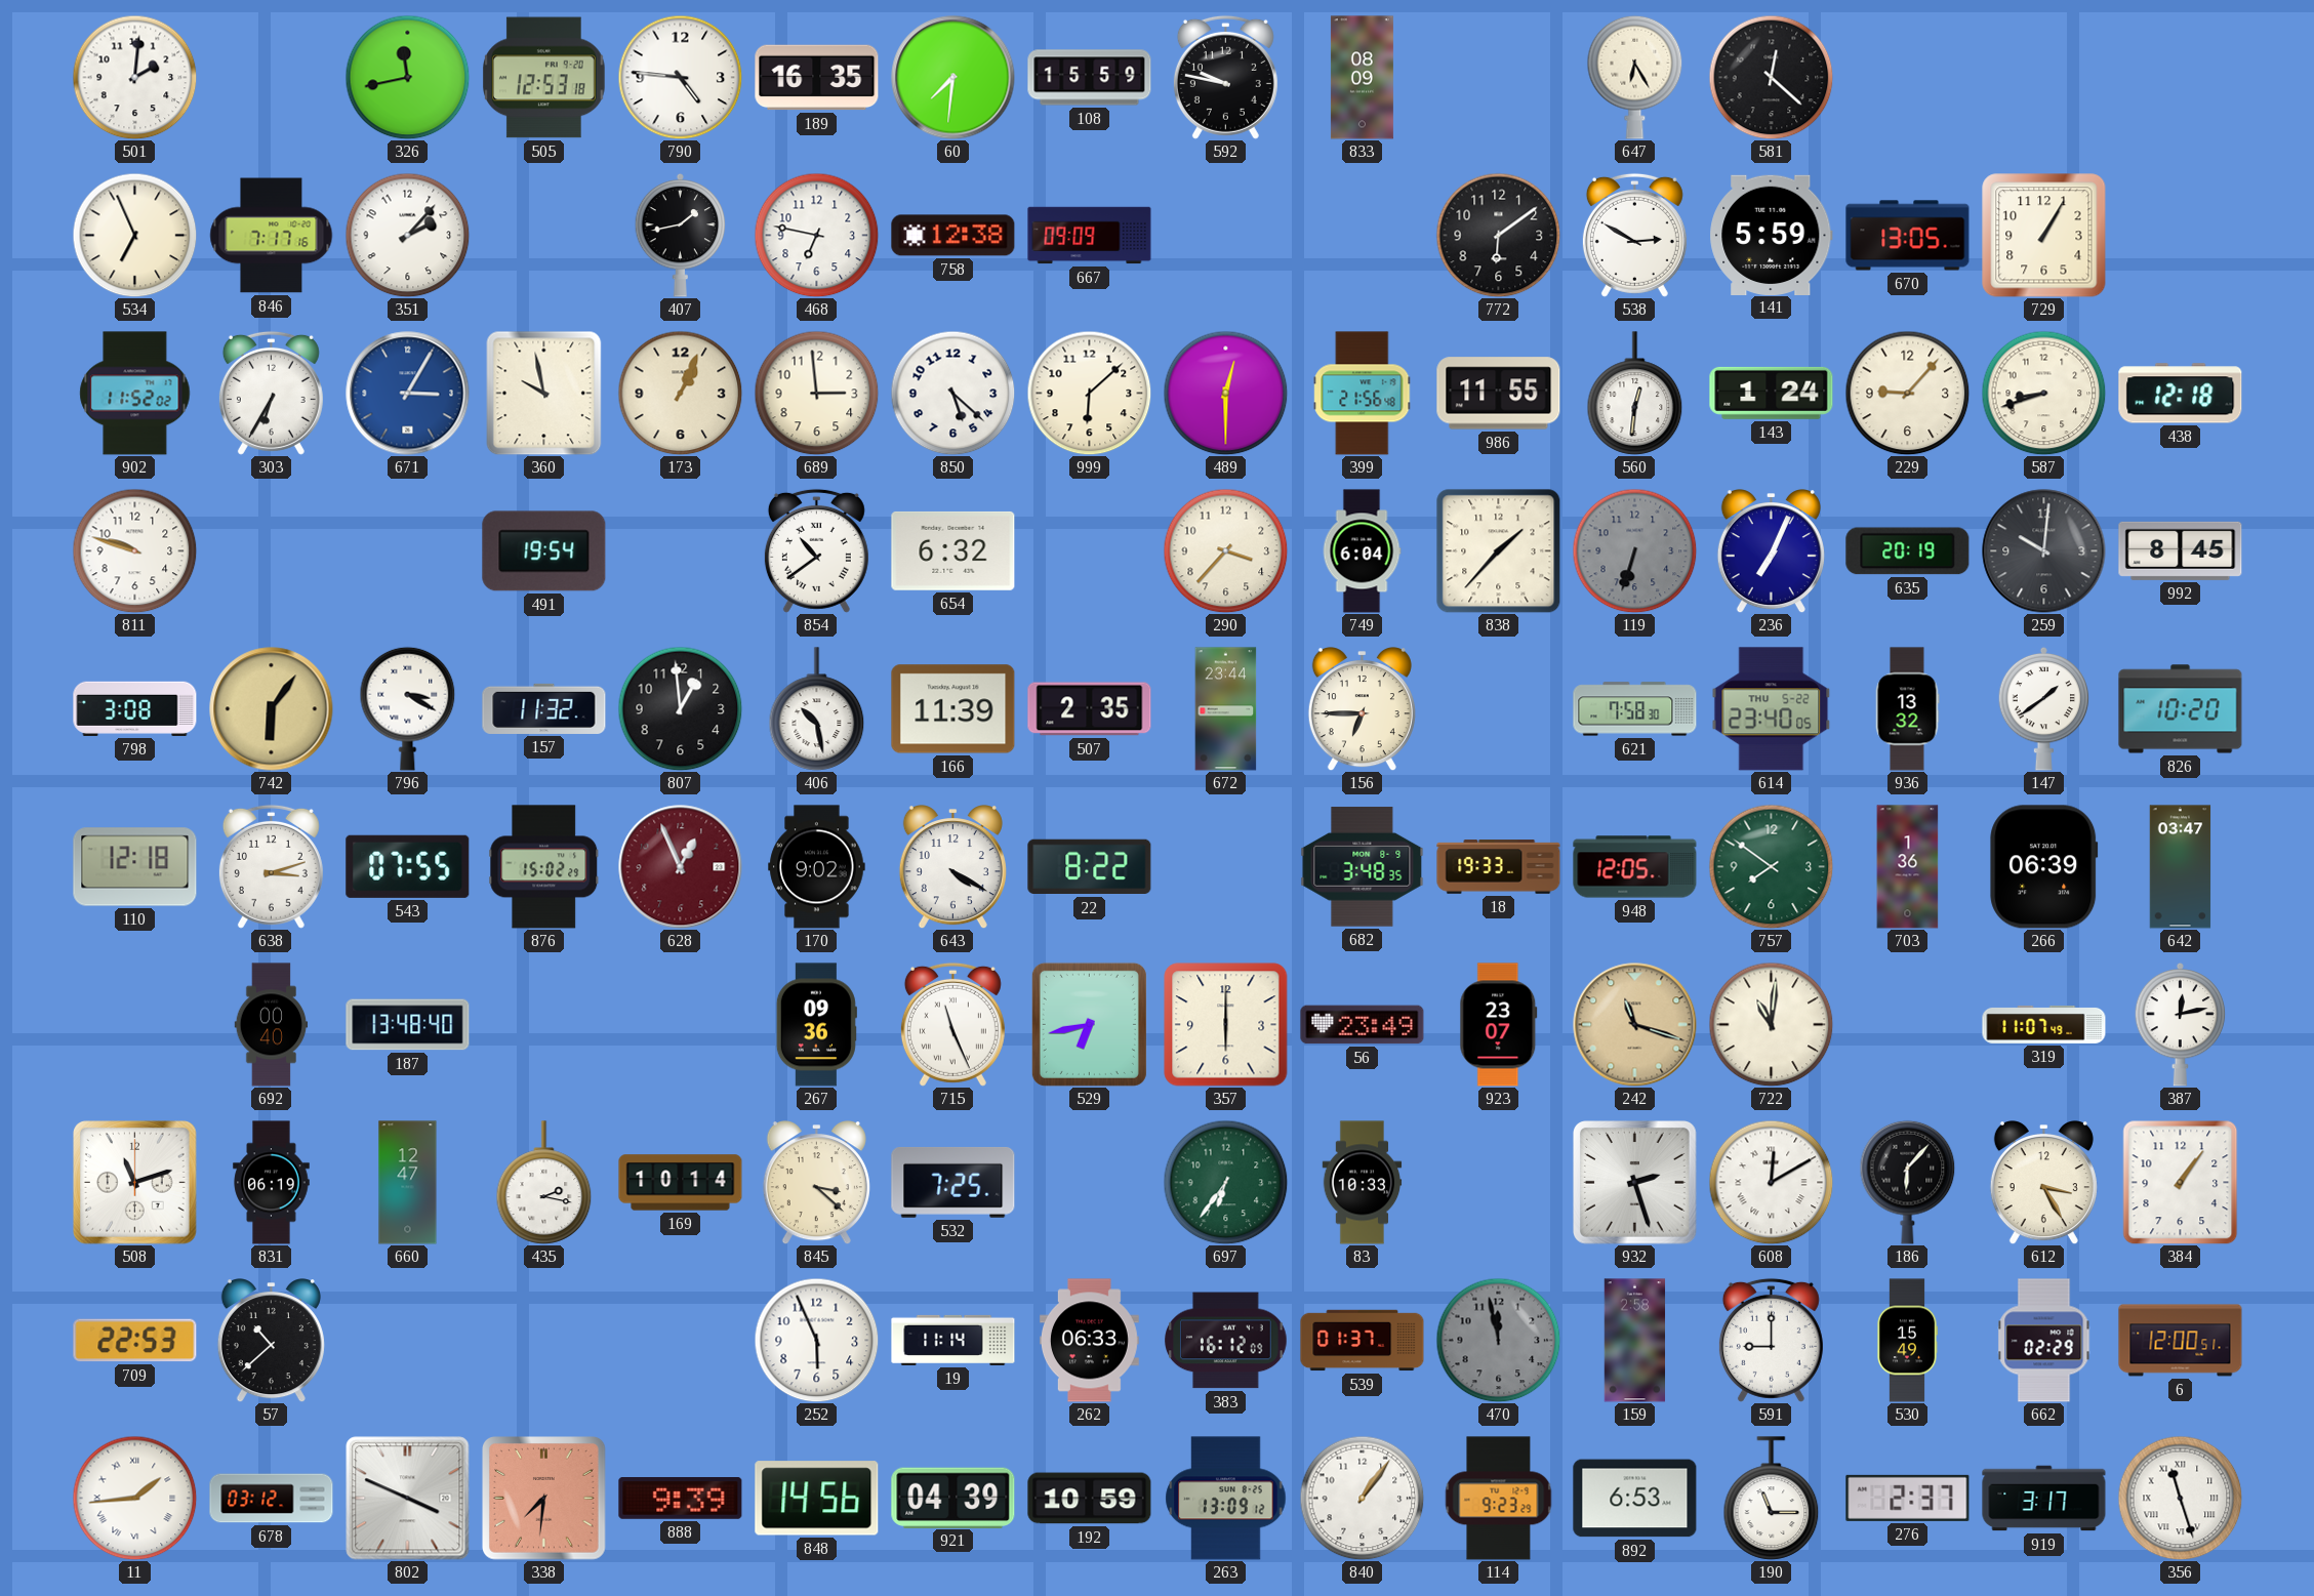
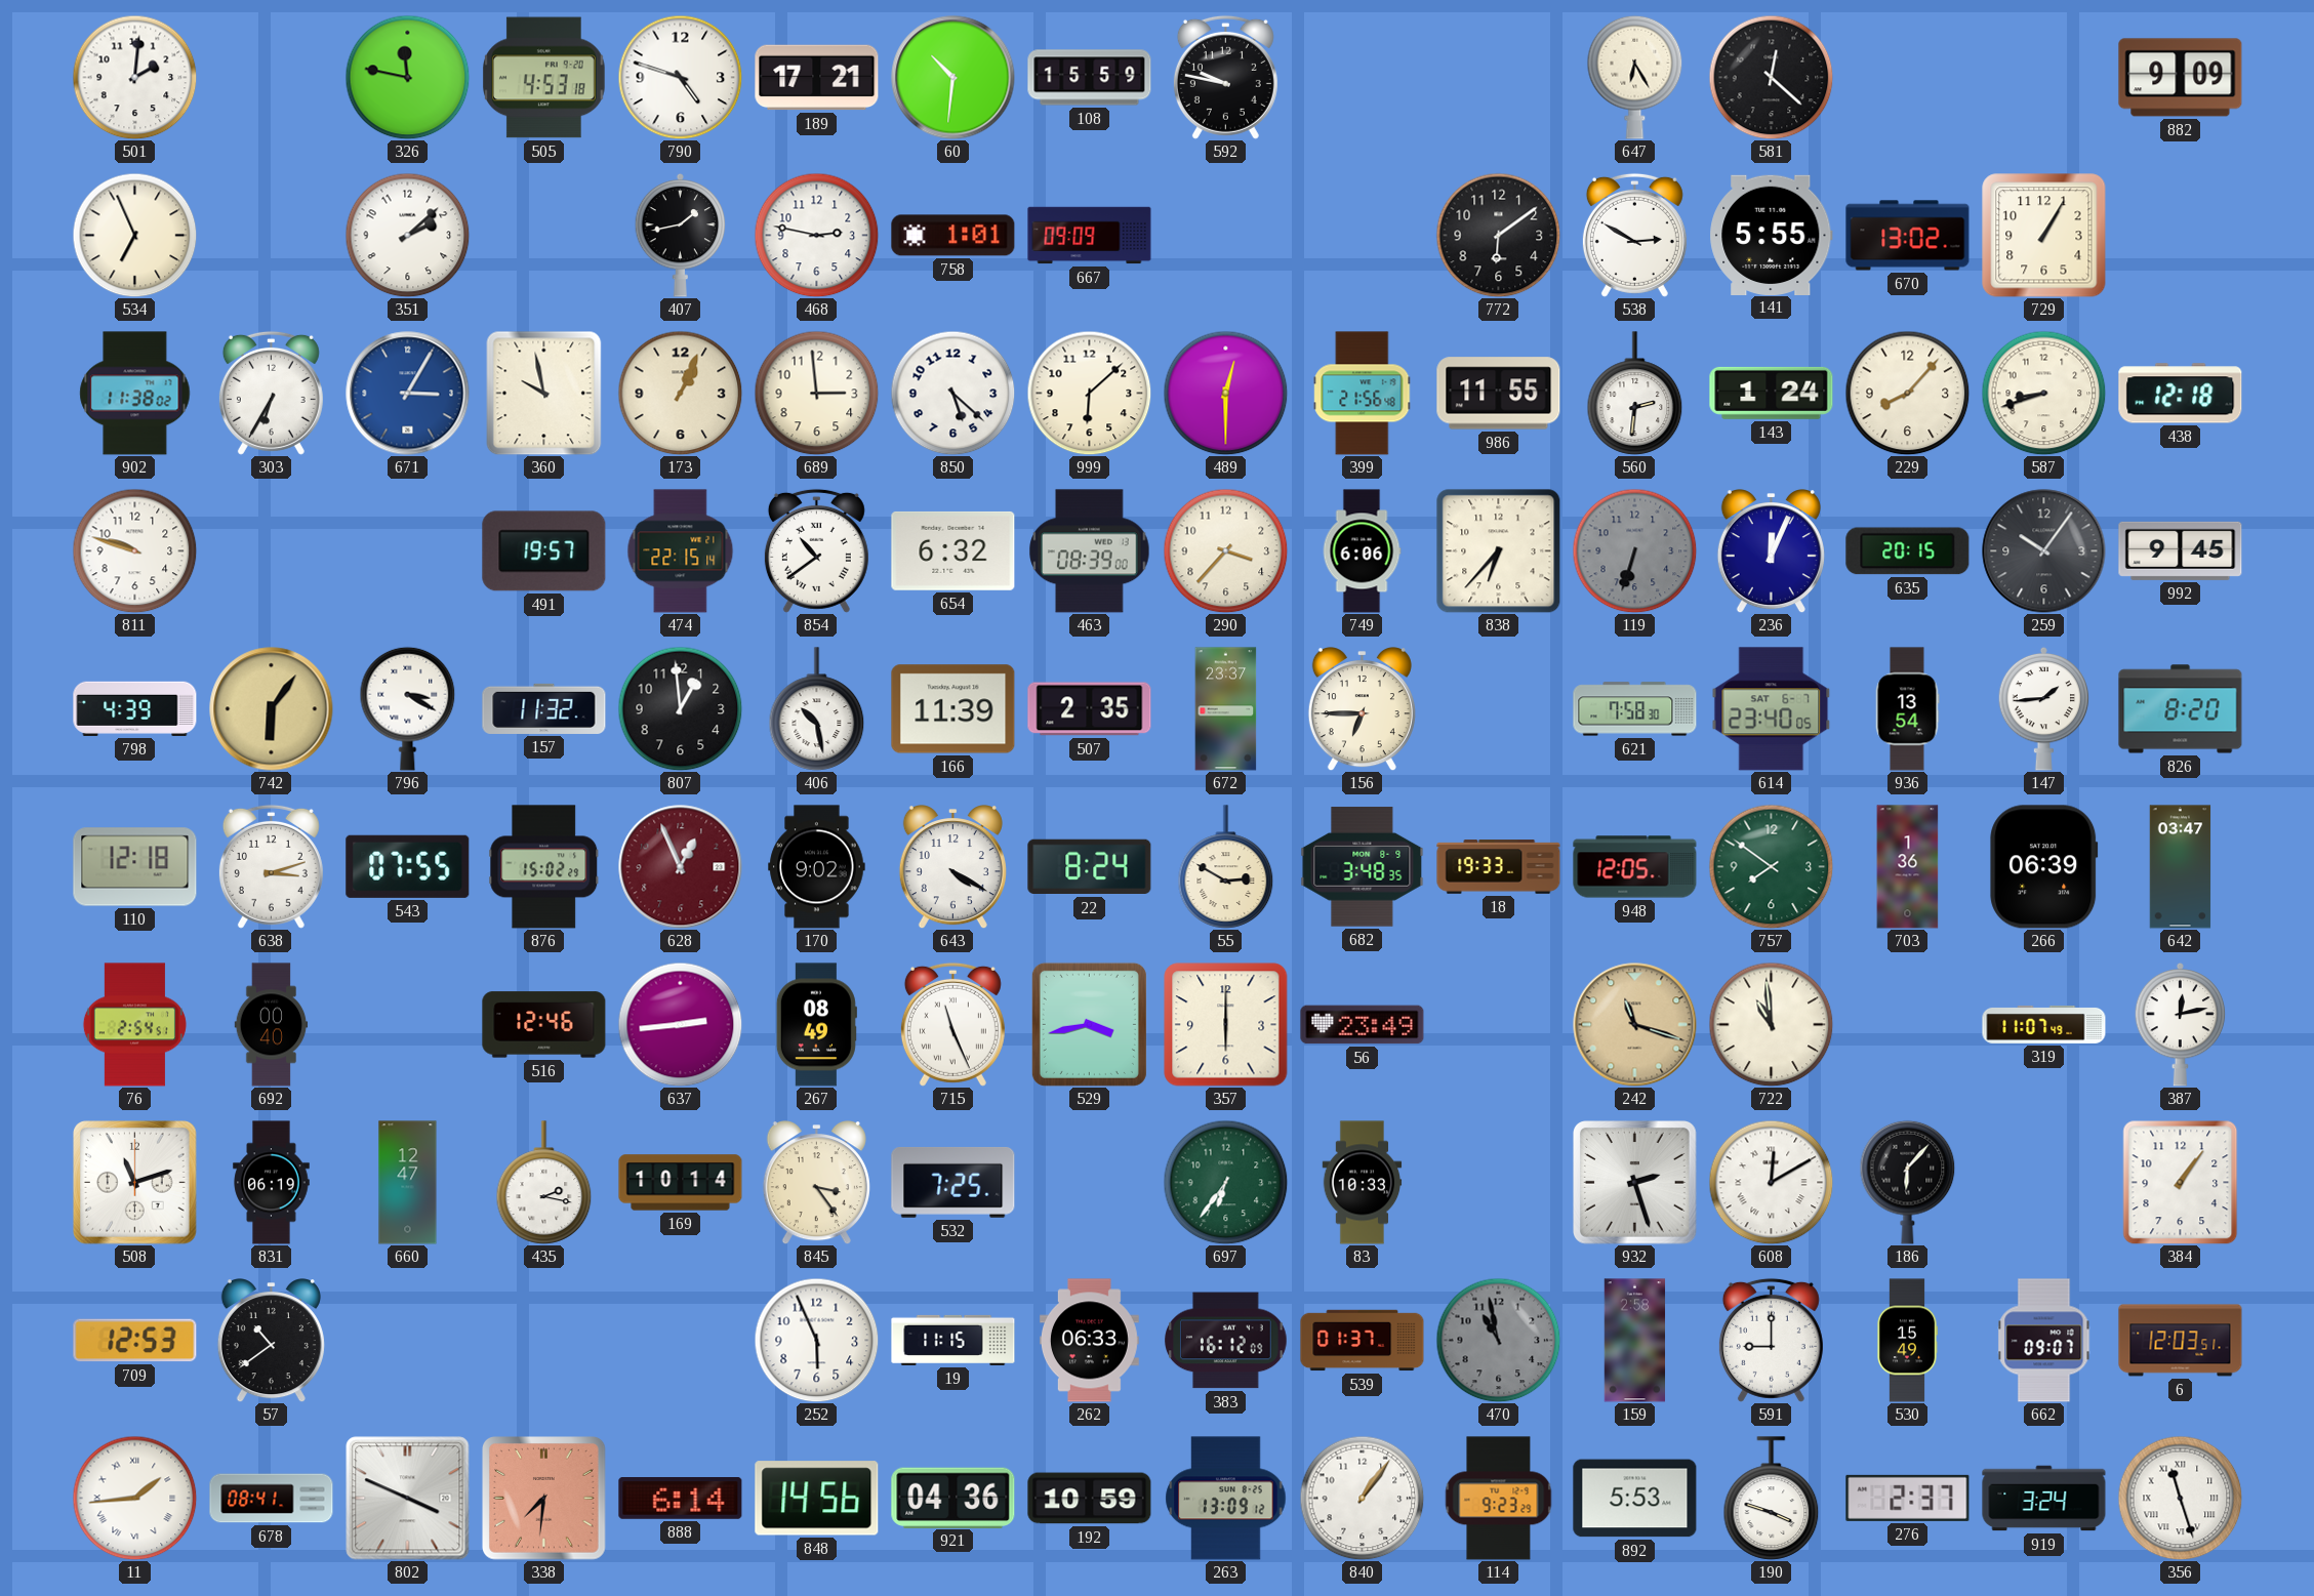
326: 11:43 -> 11:47
505: 12:53 -> 4:53
790: 4:46 -> 4:48
189: 16:35 -> 17:21
60: 7:31 -> 10:31
833: 08:09 -> none
882: none -> 9:09
846: 7:17 -> none
351: 2:07 -> 2:08
468: 6:47 -> 2:47
758: 12:38 -> 1:01
141: 5:59 -> 5:55
670: 13:05 -> 13:02
902: 11:52 -> 11:38
560: 12:31 -> 2:31
229: 9:07 -> 8:07
491: 19:54 -> 19:57
474: none -> 22:15
463: none -> 08:39
749: 6:04 -> 6:06
838: 1:37 -> 6:37
236: 7:04 -> 12:04
635: 20:19 -> 20:15
259: 10:01 -> 10:06
992: 8:45 -> 9:45
798: 3:08 -> 4:39
672: 23:44 -> 23:37
614 date: THU 5-22 -> SAT 6-7
936: 13:32 -> 13:54
147: 1:39 -> 1:44
826: 10:20 -> 8:20
22: 8:22 -> 8:24
55: none -> 2:50
76: none -> 2:54
187: 13:48 -> none
516: none -> 12:46
637: none -> 2:44
267: 09:36 -> 08:49
529: 6:43 -> 3:43
923: 23:07 -> none
722: 11:01 -> 10:59
845: 3:22 -> 3:24
612: 3:25 -> none
709: 22:53 -> 12:53
57: 10:38 -> 10:39
19: 11:14 -> 11:15
470: 11:58 -> 10:58
662: 02:29 -> 09:07
6: 12:00 -> 12:03
678: 03:12 -> 08:41
888: 9:39 -> 6:14
921: 04:39 -> 04:36
892: 6:53 -> 5:53
190: 11:15 -> 3:48
919: 3:17 -> 3:24
